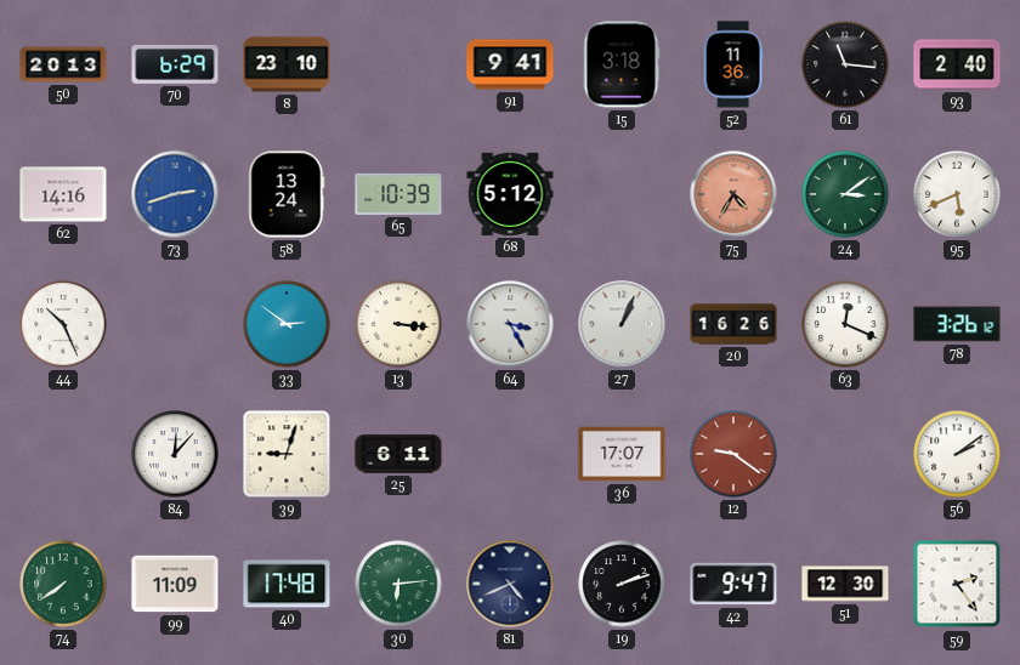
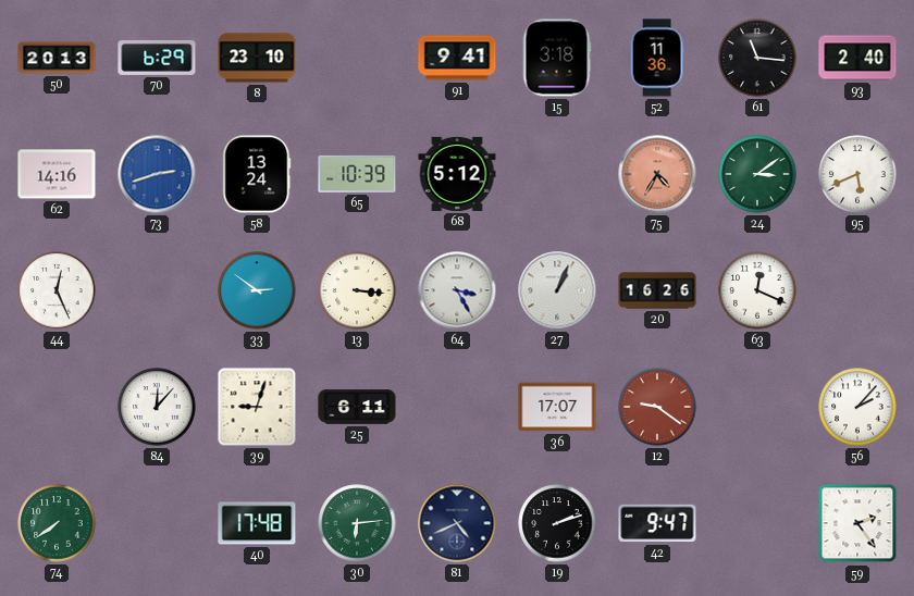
44: 10:26 -> 12:26
78: 3:26 -> none
56: 2:09 -> 2:07
99: 11:09 -> none
51: 12:30 -> none
